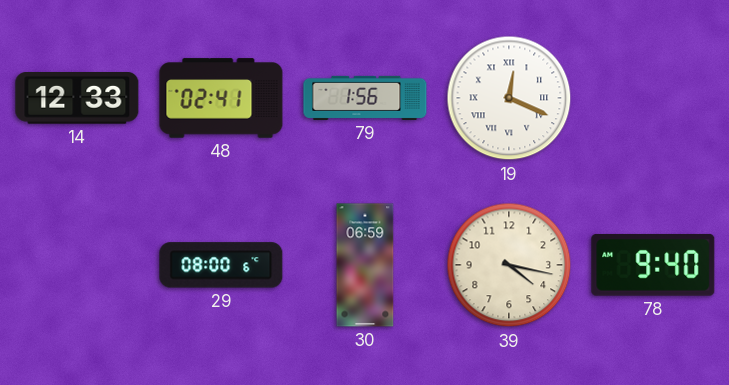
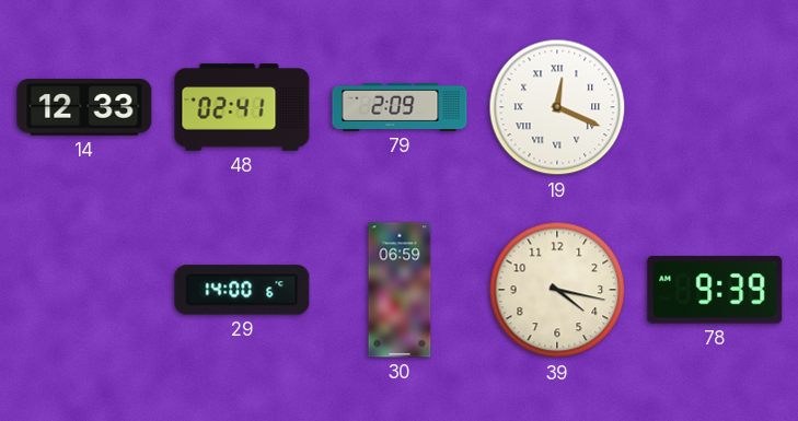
79: 1:56 -> 2:09
29: 08:00 -> 14:00
78: 9:40 -> 9:39
